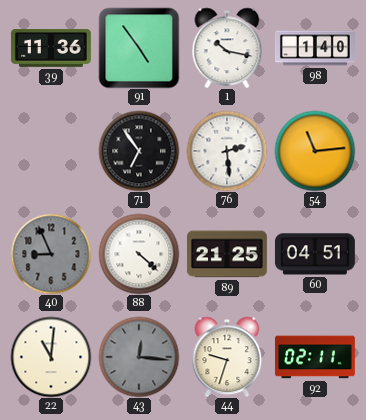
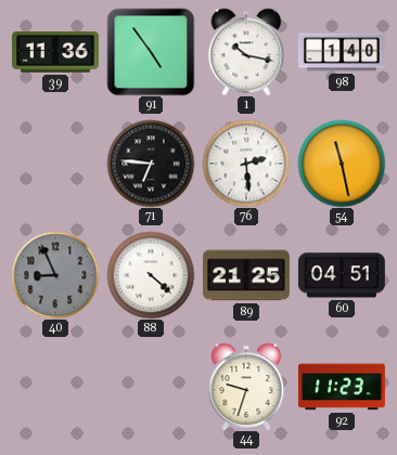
71: 6:54 -> 6:46
54: 11:14 -> 11:28
22: 11:01 -> none
43: 12:16 -> none
92: 02:11 -> 11:23
